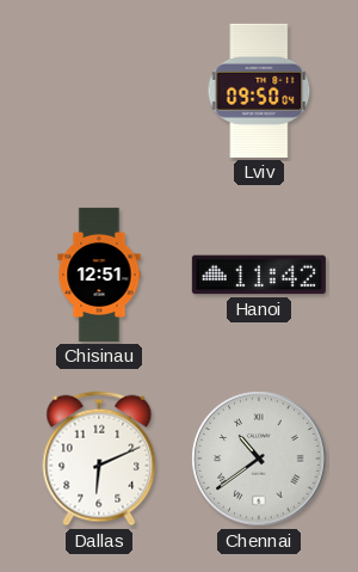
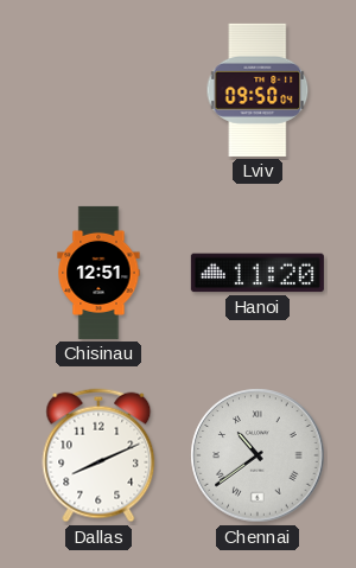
Hanoi: 11:42 -> 11:20
Dallas: 6:11 -> 8:11
